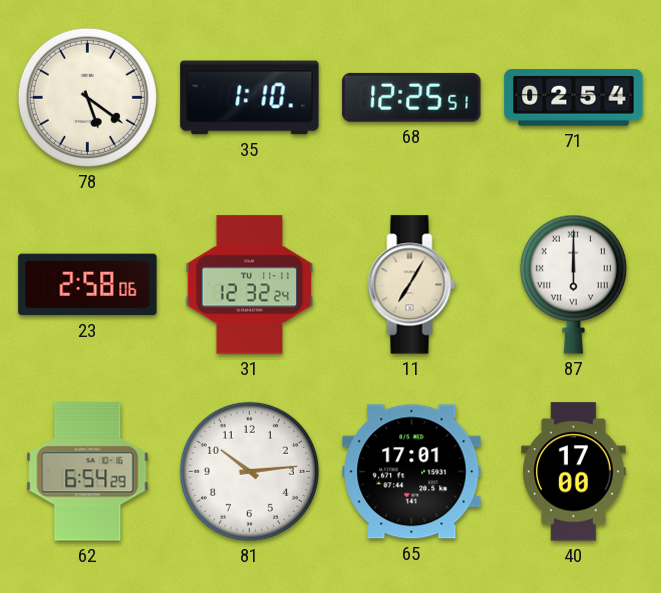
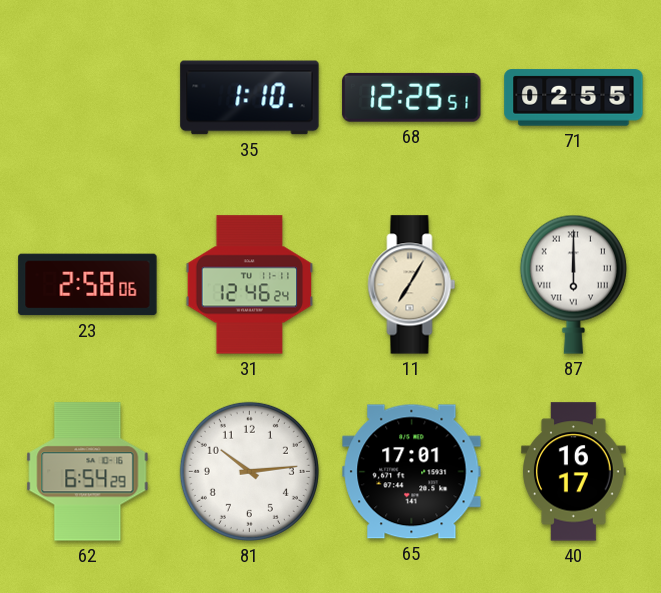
78: 5:21 -> none
71: 02:54 -> 02:55
31: 12:32 -> 12:46
40: 17:00 -> 16:17
